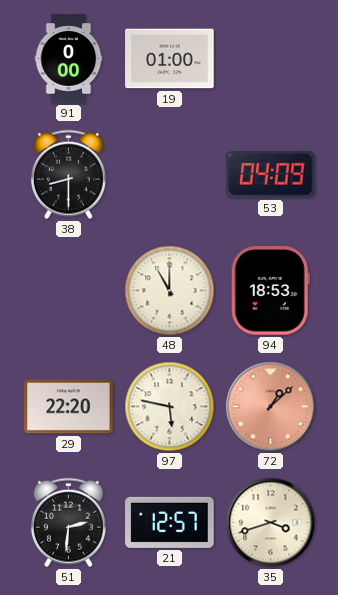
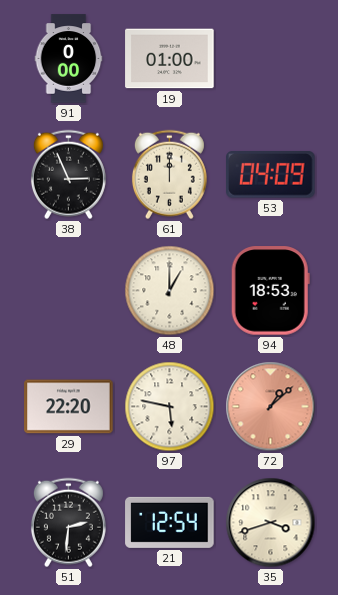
38: 8:30 -> 2:56
61: none -> 12:00
48: 11:00 -> 1:00
21: 12:57 -> 12:54
